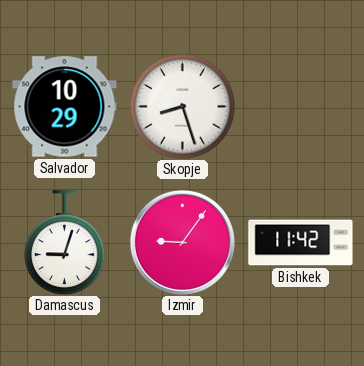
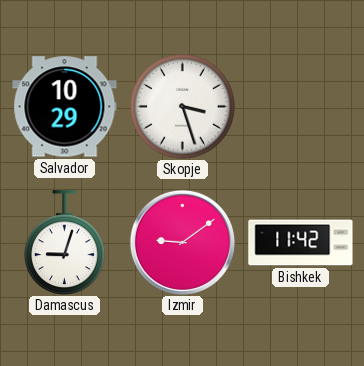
Skopje: 8:27 -> 3:27
Izmir: 9:06 -> 9:09
